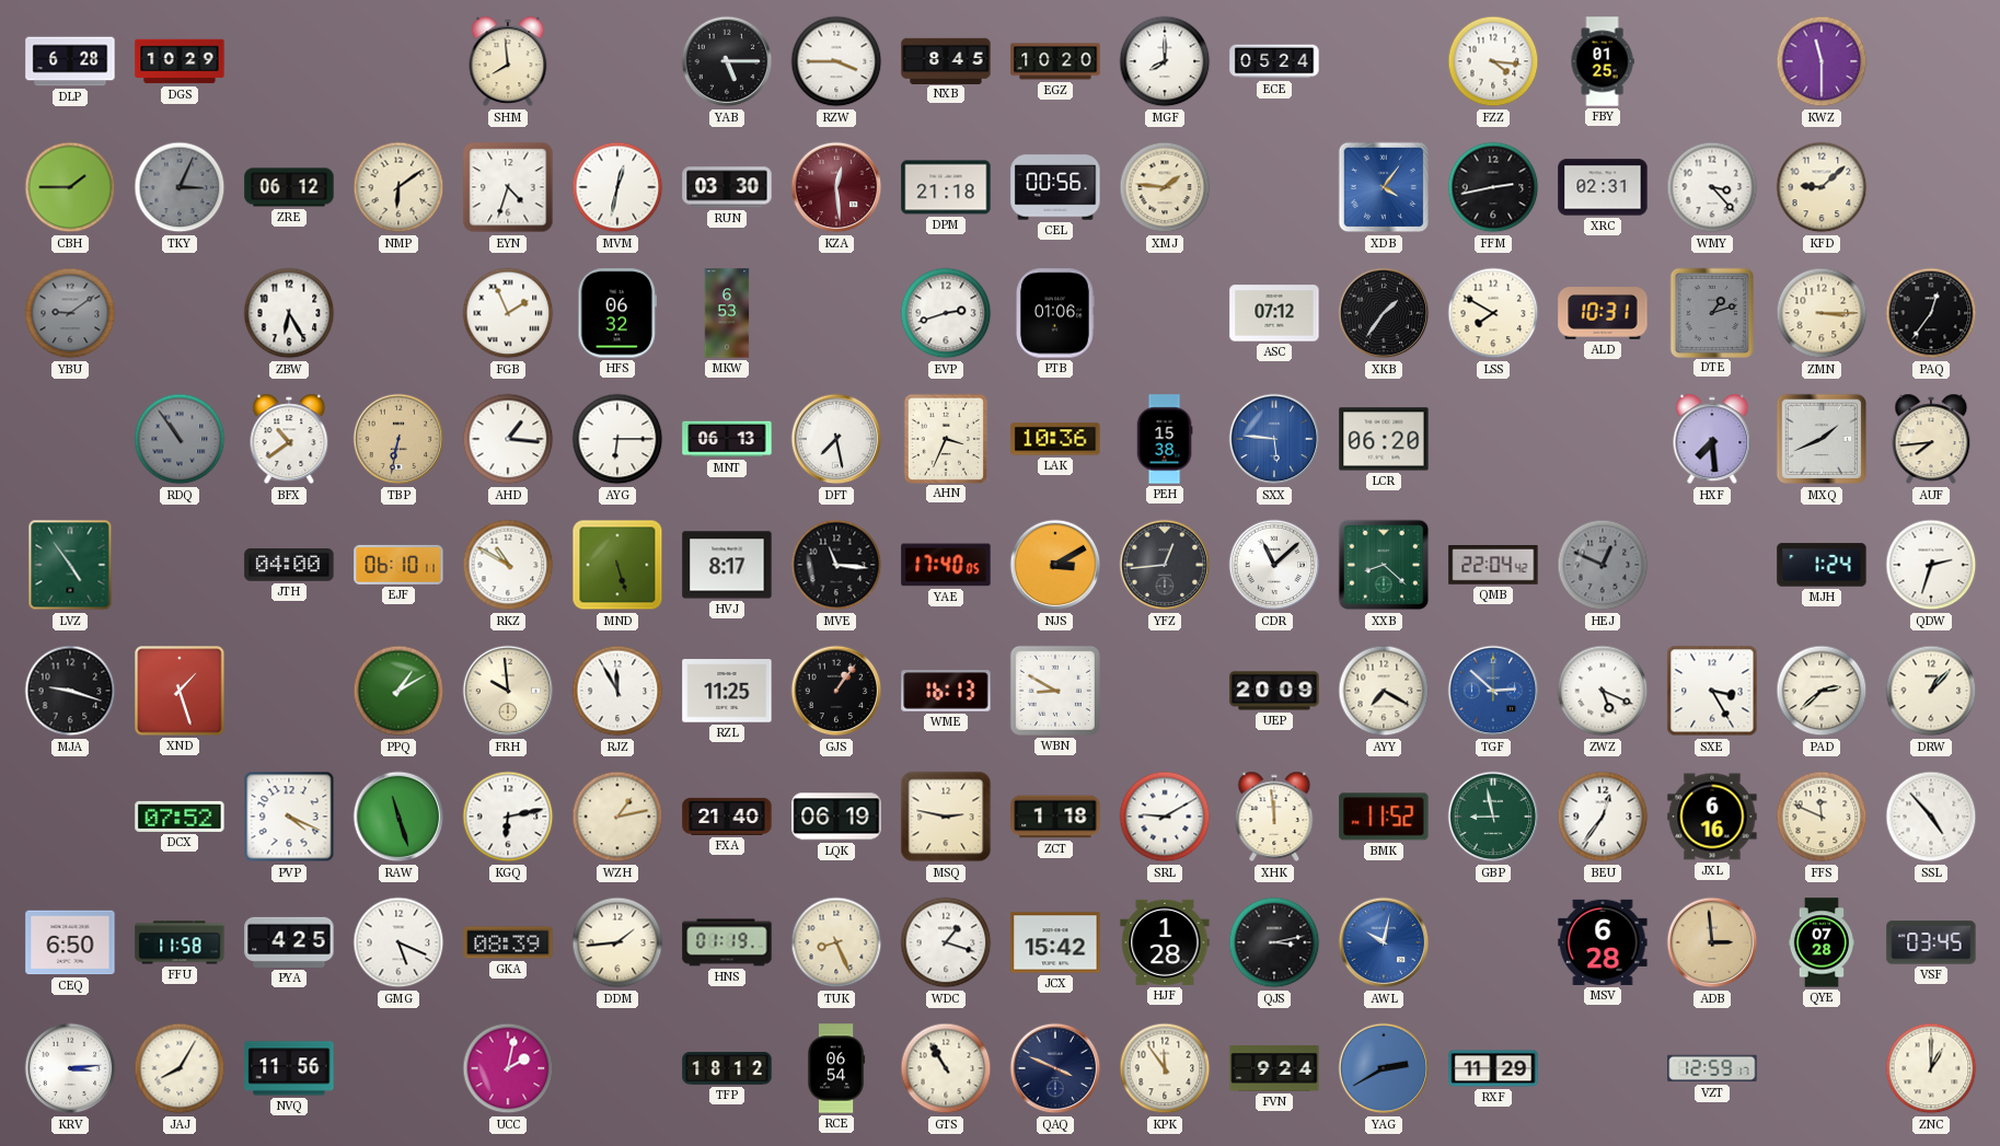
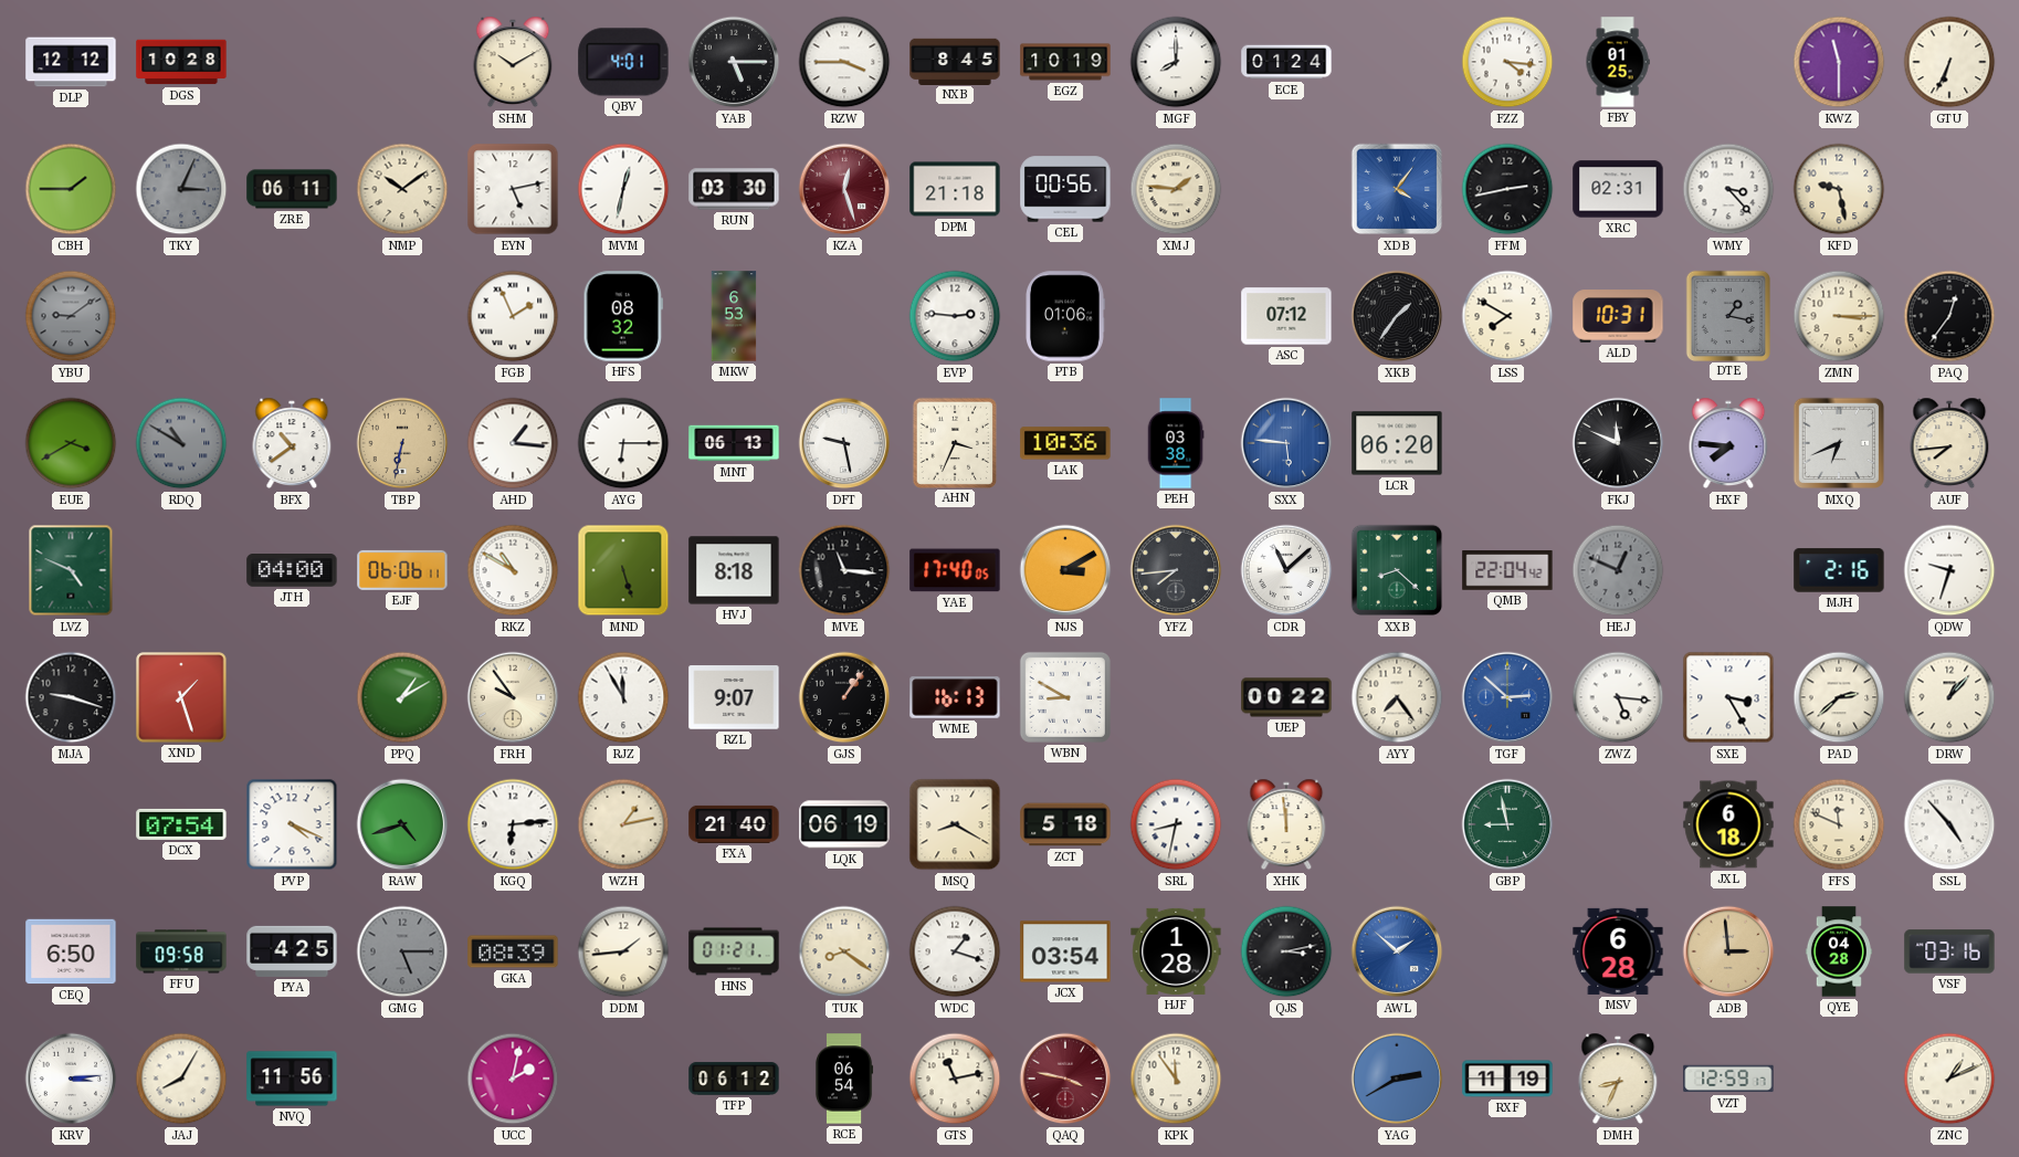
DLP: 6:28 -> 12:12
DGS: 10:29 -> 10:28
SHM: 7:59 -> 10:10
QBV: none -> 4:01
EGZ: 10:20 -> 10:19
ECE: 05:24 -> 01:24
GTU: none -> 6:34
ZRE: 06:12 -> 06:11
NMP: 6:09 -> 10:09
EYN: 4:33 -> 5:13
KZA: 12:29 -> 12:27
KFD: 9:08 -> 9:28
ZBW: 6:25 -> none
HFS: 06:32 -> 08:32
EVP: 2:42 -> 2:46
DTE: 1:12 -> 1:17
EUE: none -> 3:40
RDQ: 10:54 -> 10:50
DFT: 7:28 -> 9:28
PEH: 15:38 -> 03:38
FKJ: none -> 11:49
HXF: 7:29 -> 7:46
MXQ: 1:41 -> 6:41
LVZ: 4:54 -> 4:49
EJF: 06:10 -> 06:06
HVJ: 8:17 -> 8:18
YFZ: 12:44 -> 7:44
MJH: 1:24 -> 2:16
QDW: 2:33 -> 9:33
FRH: 9:59 -> 9:54
RZL: 11:25 -> 9:07
UEP: 20:09 -> 00:22
AYY: 7:20 -> 7:24
ZWZ: 5:19 -> 5:16
DCX: 07:52 -> 07:54
RAW: 11:27 -> 4:42
KGQ: 6:13 -> 6:14
MSQ: 2:47 -> 8:20
ZCT: 1:18 -> 5:18
SRL: 9:10 -> 8:32
BMK: 11:52 -> none
BEU: 12:36 -> none
JXL: 6:16 -> 6:18
FFU: 11:58 -> 09:58
GMG: 5:19 -> 5:15
GMG dial: white -> grey
HNS: 01:19 -> 01:21
TUK: 8:26 -> 8:21
JCX: 15:42 -> 03:54
AWL: 10:02 -> 1:52
QYE: 07:28 -> 04:28
VSF: 03:45 -> 03:16
TFP: 18:12 -> 06:12
GTS: 10:55 -> 11:13
QAQ: 3:49 -> 3:47
QAQ dial: navy -> burgundy
FVN: 9:24 -> none
RXF: 11:29 -> 11:19
DMH: none -> 8:34
ZNC: 1:00 -> 1:11
